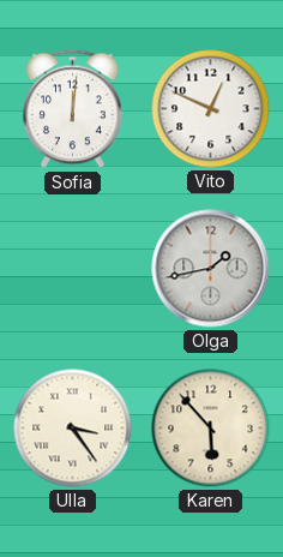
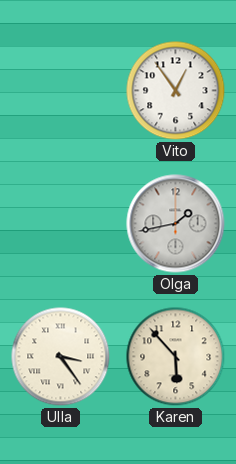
Sofia: 12:01 -> none
Vito: 12:49 -> 12:54
